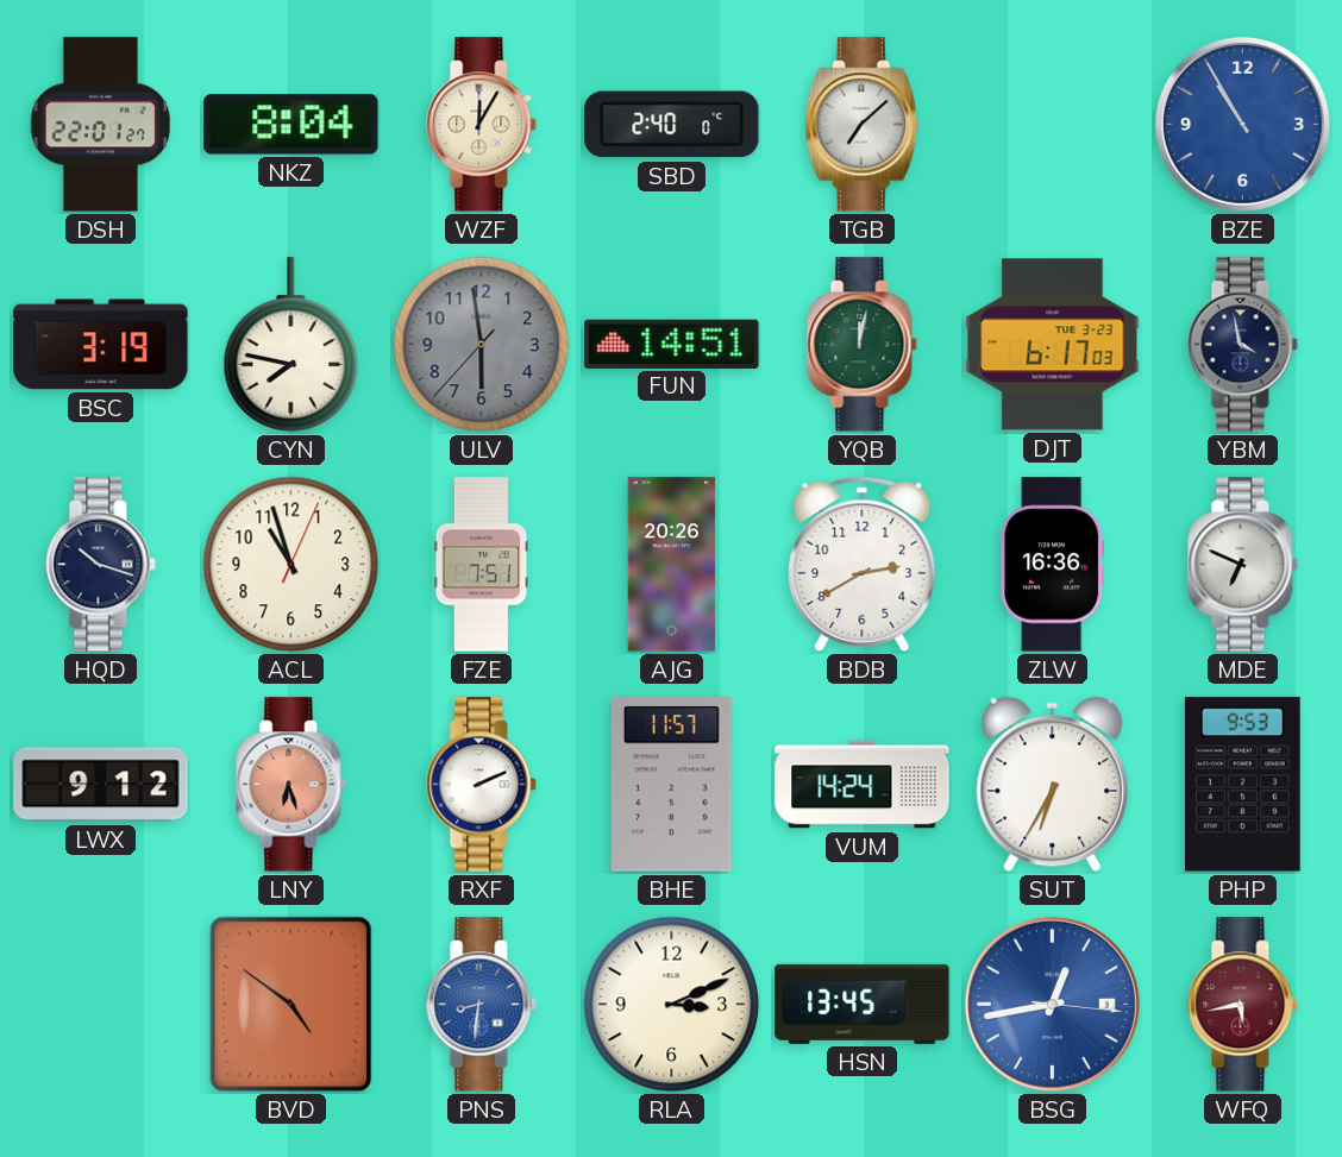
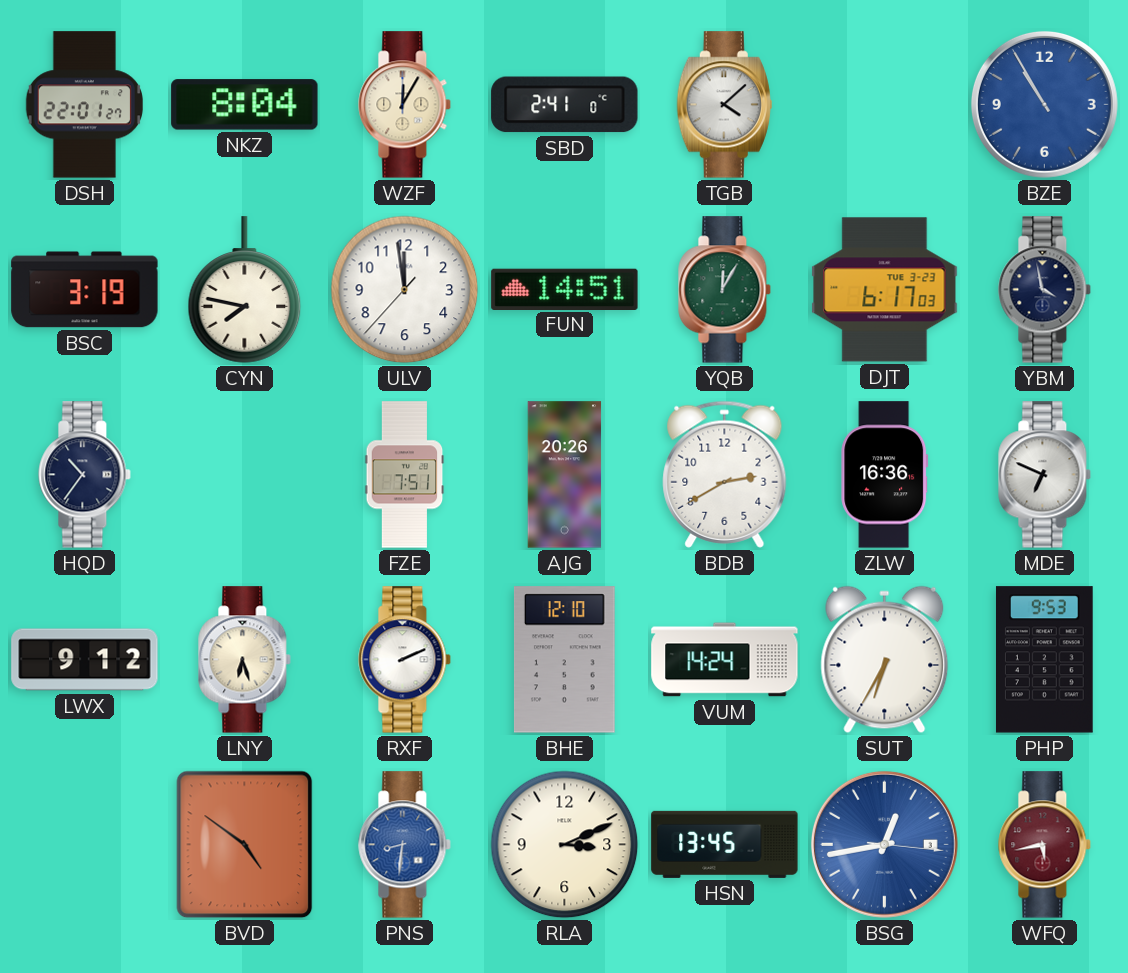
SBD: 2:40 -> 2:41
TGB: 7:08 -> 4:08
ULV: 5:58 -> 11:58
ULV dial: grey -> white
YQB: 12:02 -> 12:05
HQD: 10:18 -> 10:36
ACL: 10:57 -> none
LNY dial: salmon -> cream
BHE: 11:57 -> 12:10
